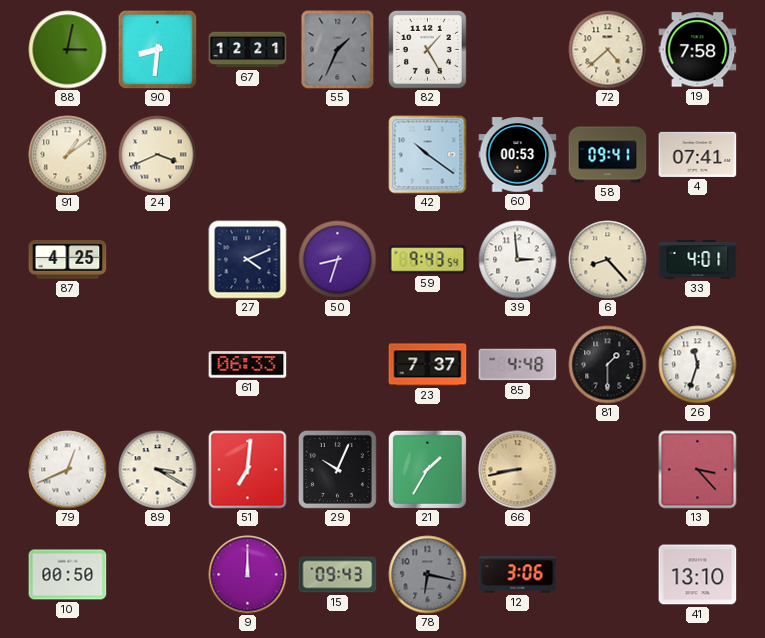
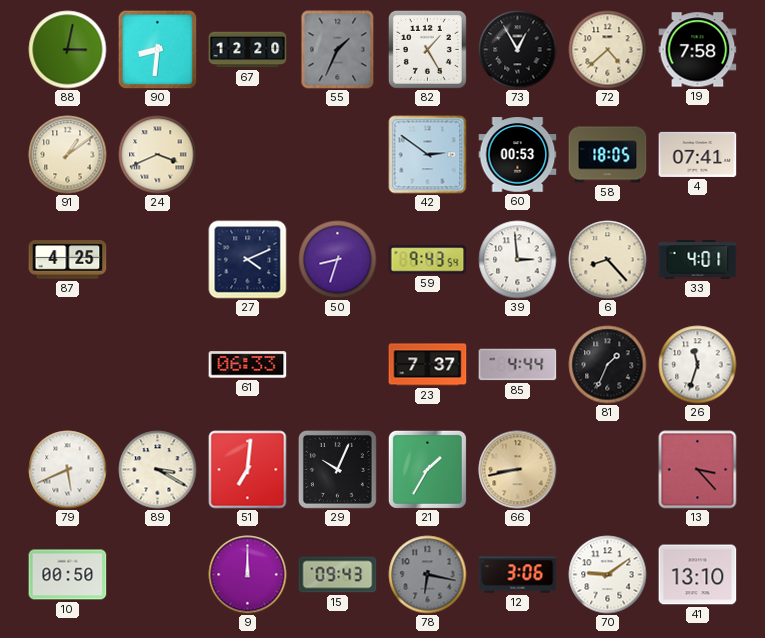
67: 12:21 -> 12:20
73: none -> 12:55
42: 10:21 -> 2:51
58: 09:41 -> 18:05
85: 4:48 -> 4:44
81: 1:30 -> 1:34
79: 12:41 -> 5:41
70: none -> 9:09
